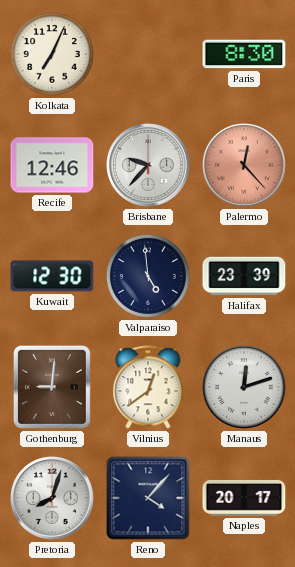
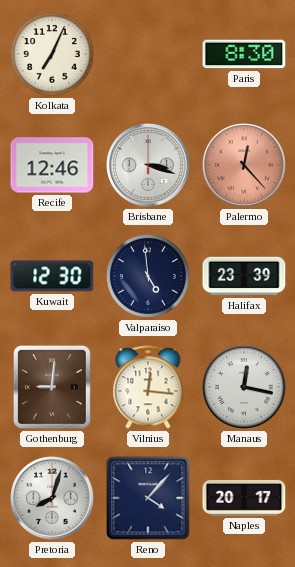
Brisbane: 9:37 -> 3:18
Vilnius: 12:39 -> 12:16
Manaus: 12:12 -> 12:17
